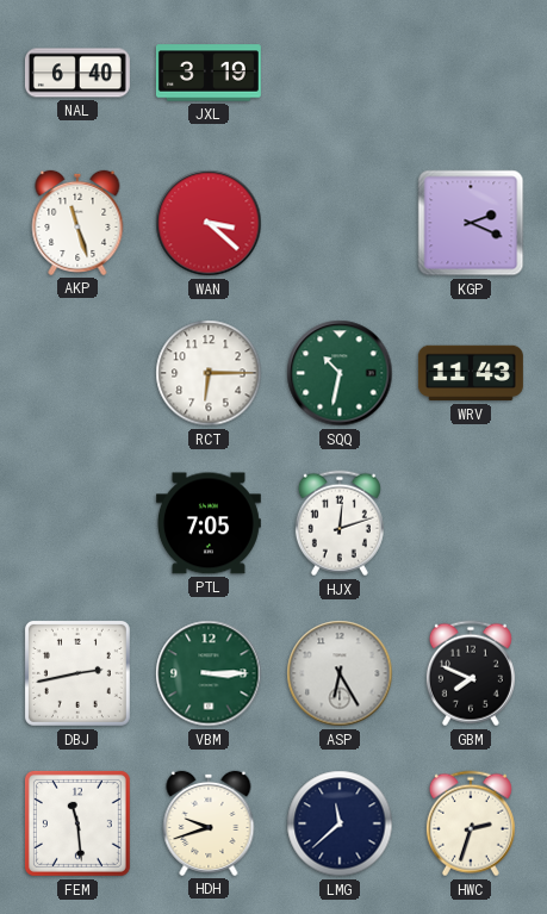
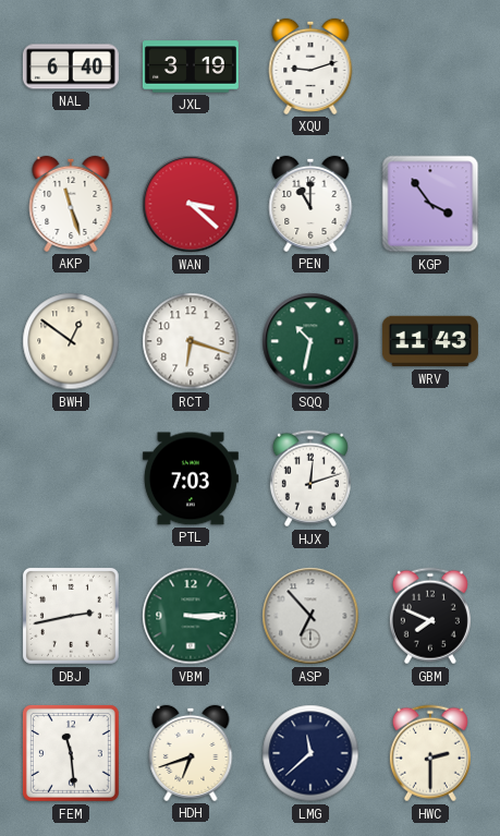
XQU: none -> 9:12
PEN: none -> 11:00
KGP: 2:19 -> 3:54
BWH: none -> 12:51
RCT: 6:15 -> 6:18
PTL: 7:05 -> 7:03
ASP: 6:25 -> 6:53
HDH: 9:42 -> 6:42
HWC: 2:33 -> 2:30
